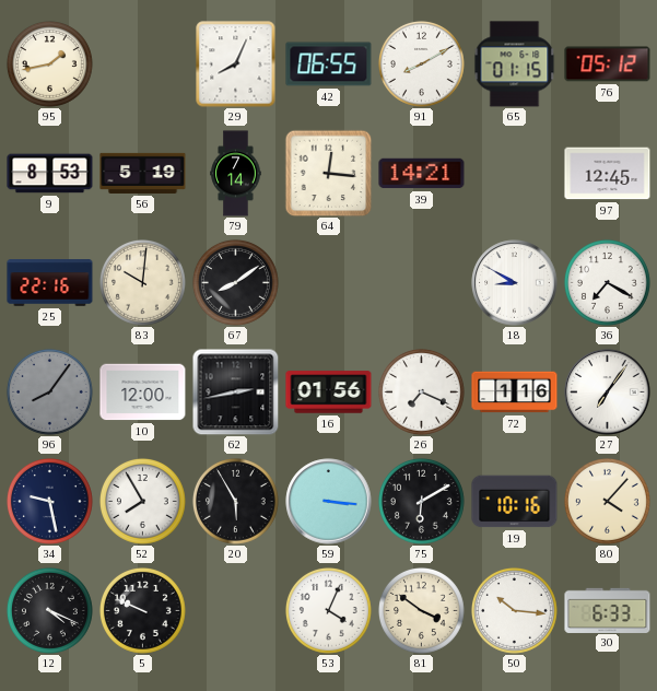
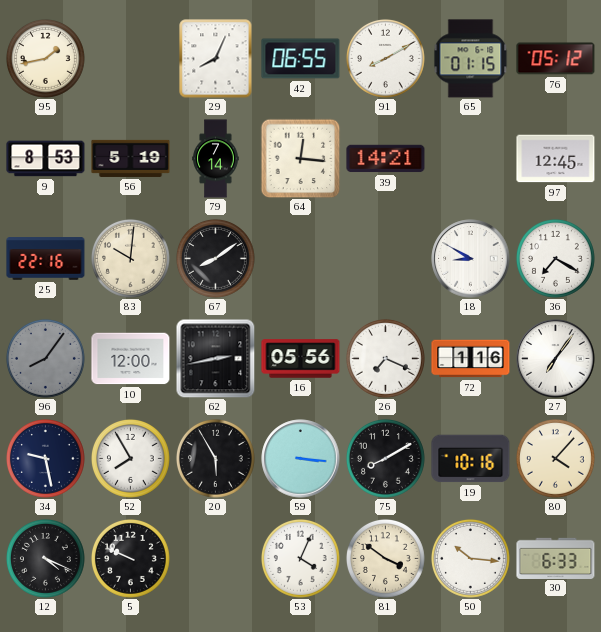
16: 01:56 -> 05:56
75: 6:10 -> 8:10
